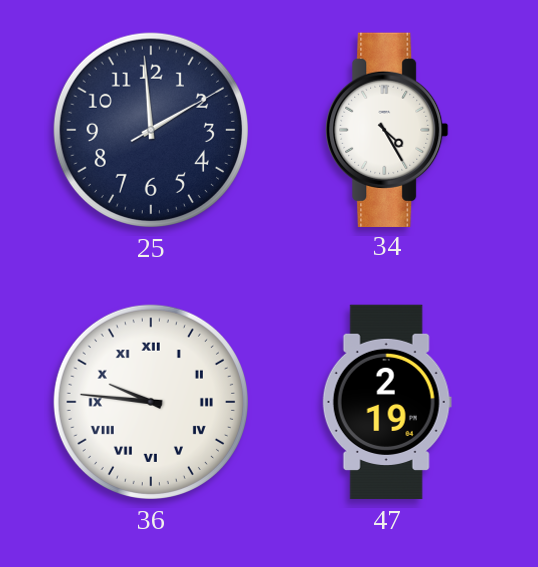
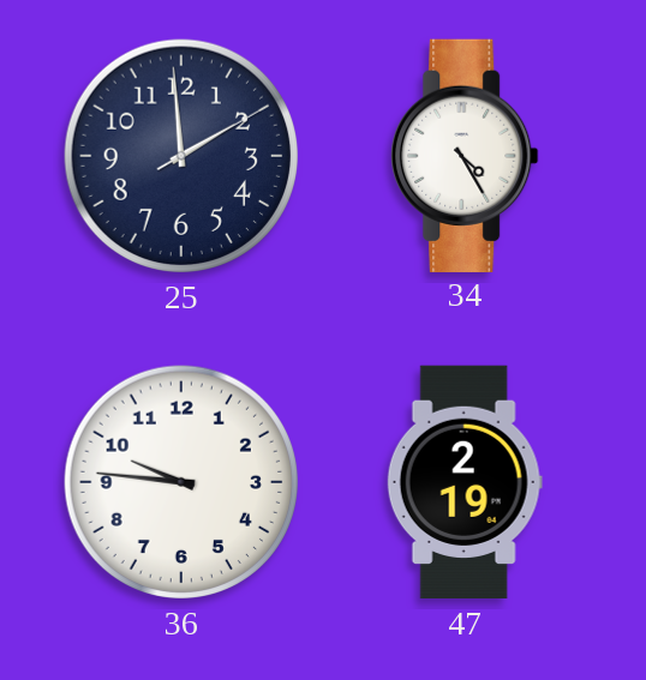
36 numerals: Roman -> Arabic
